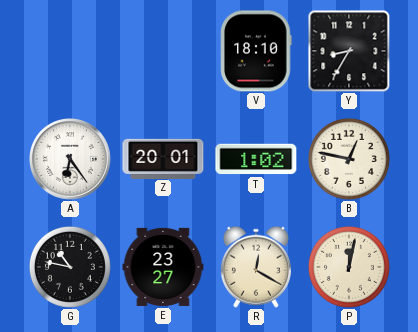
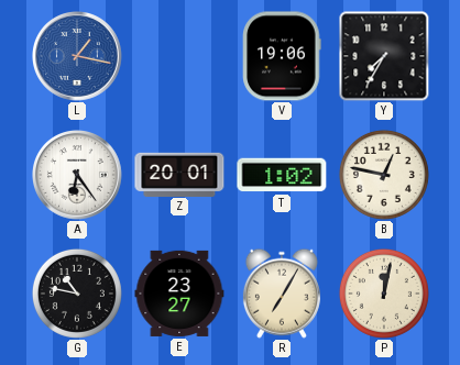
L: none -> 1:17
V: 18:10 -> 19:06
Y: 8:35 -> 7:35
R: 12:20 -> 7:05
